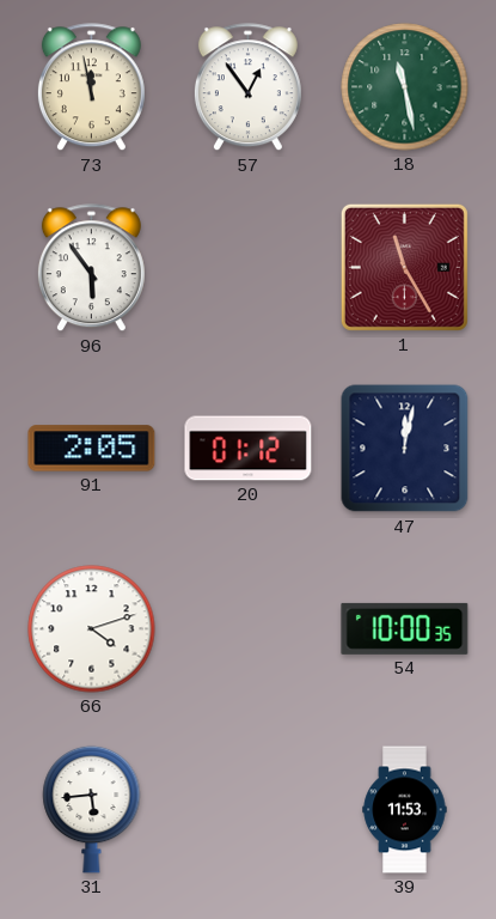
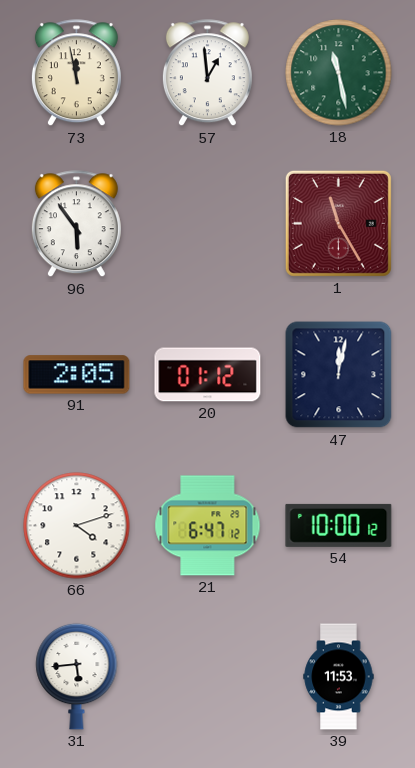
57: 12:54 -> 12:59
21: none -> 6:47
54: 10:00:35 -> 10:00:12
